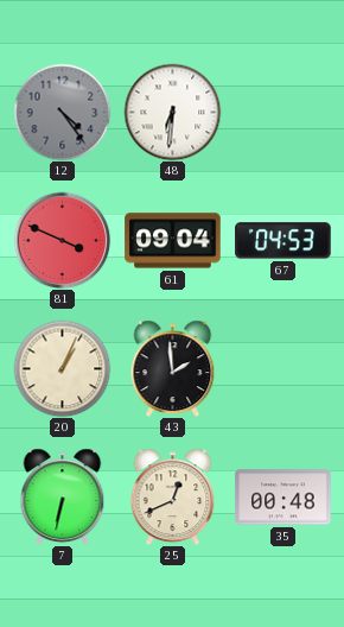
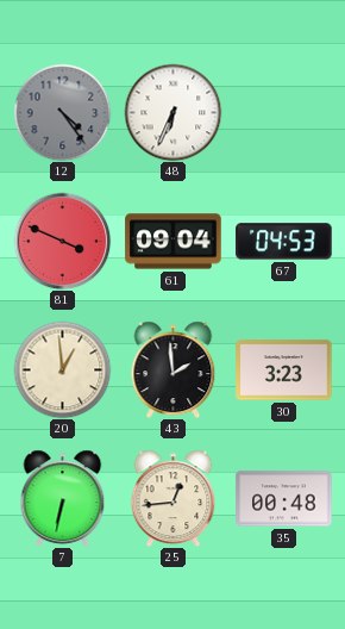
48: 6:31 -> 6:34
20: 1:04 -> 12:59
30: none -> 3:23
25: 12:41 -> 12:44
